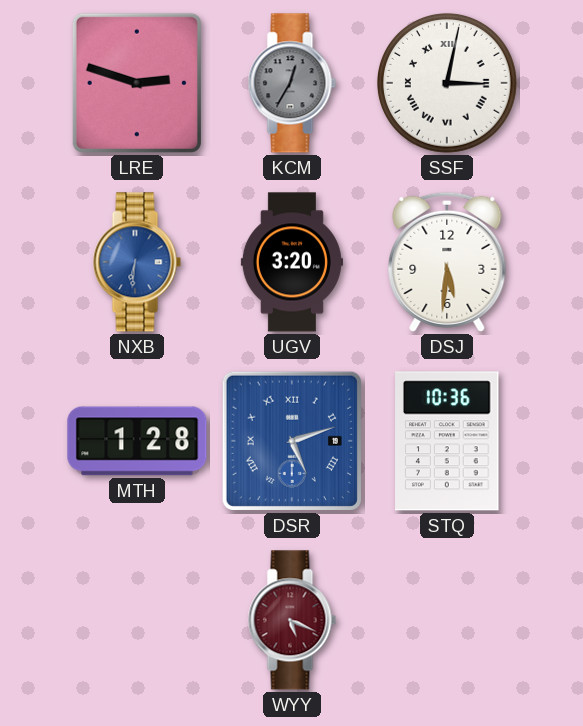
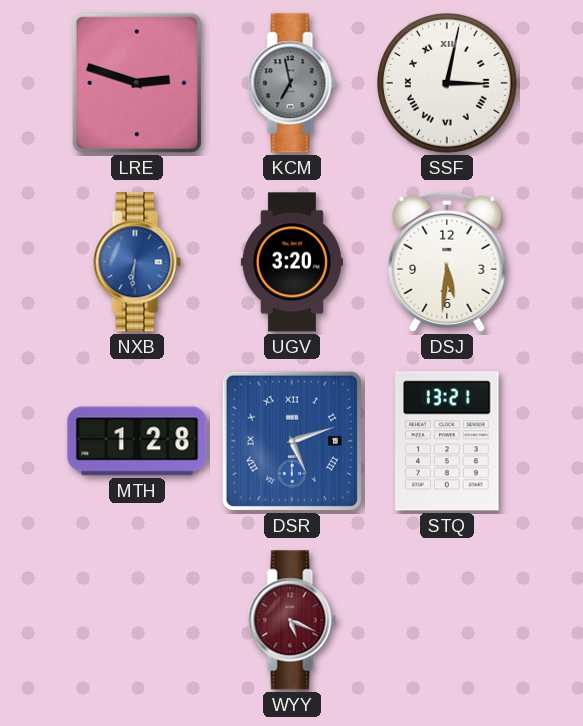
KCM: 12:35 -> 6:58
STQ: 10:36 -> 13:21
